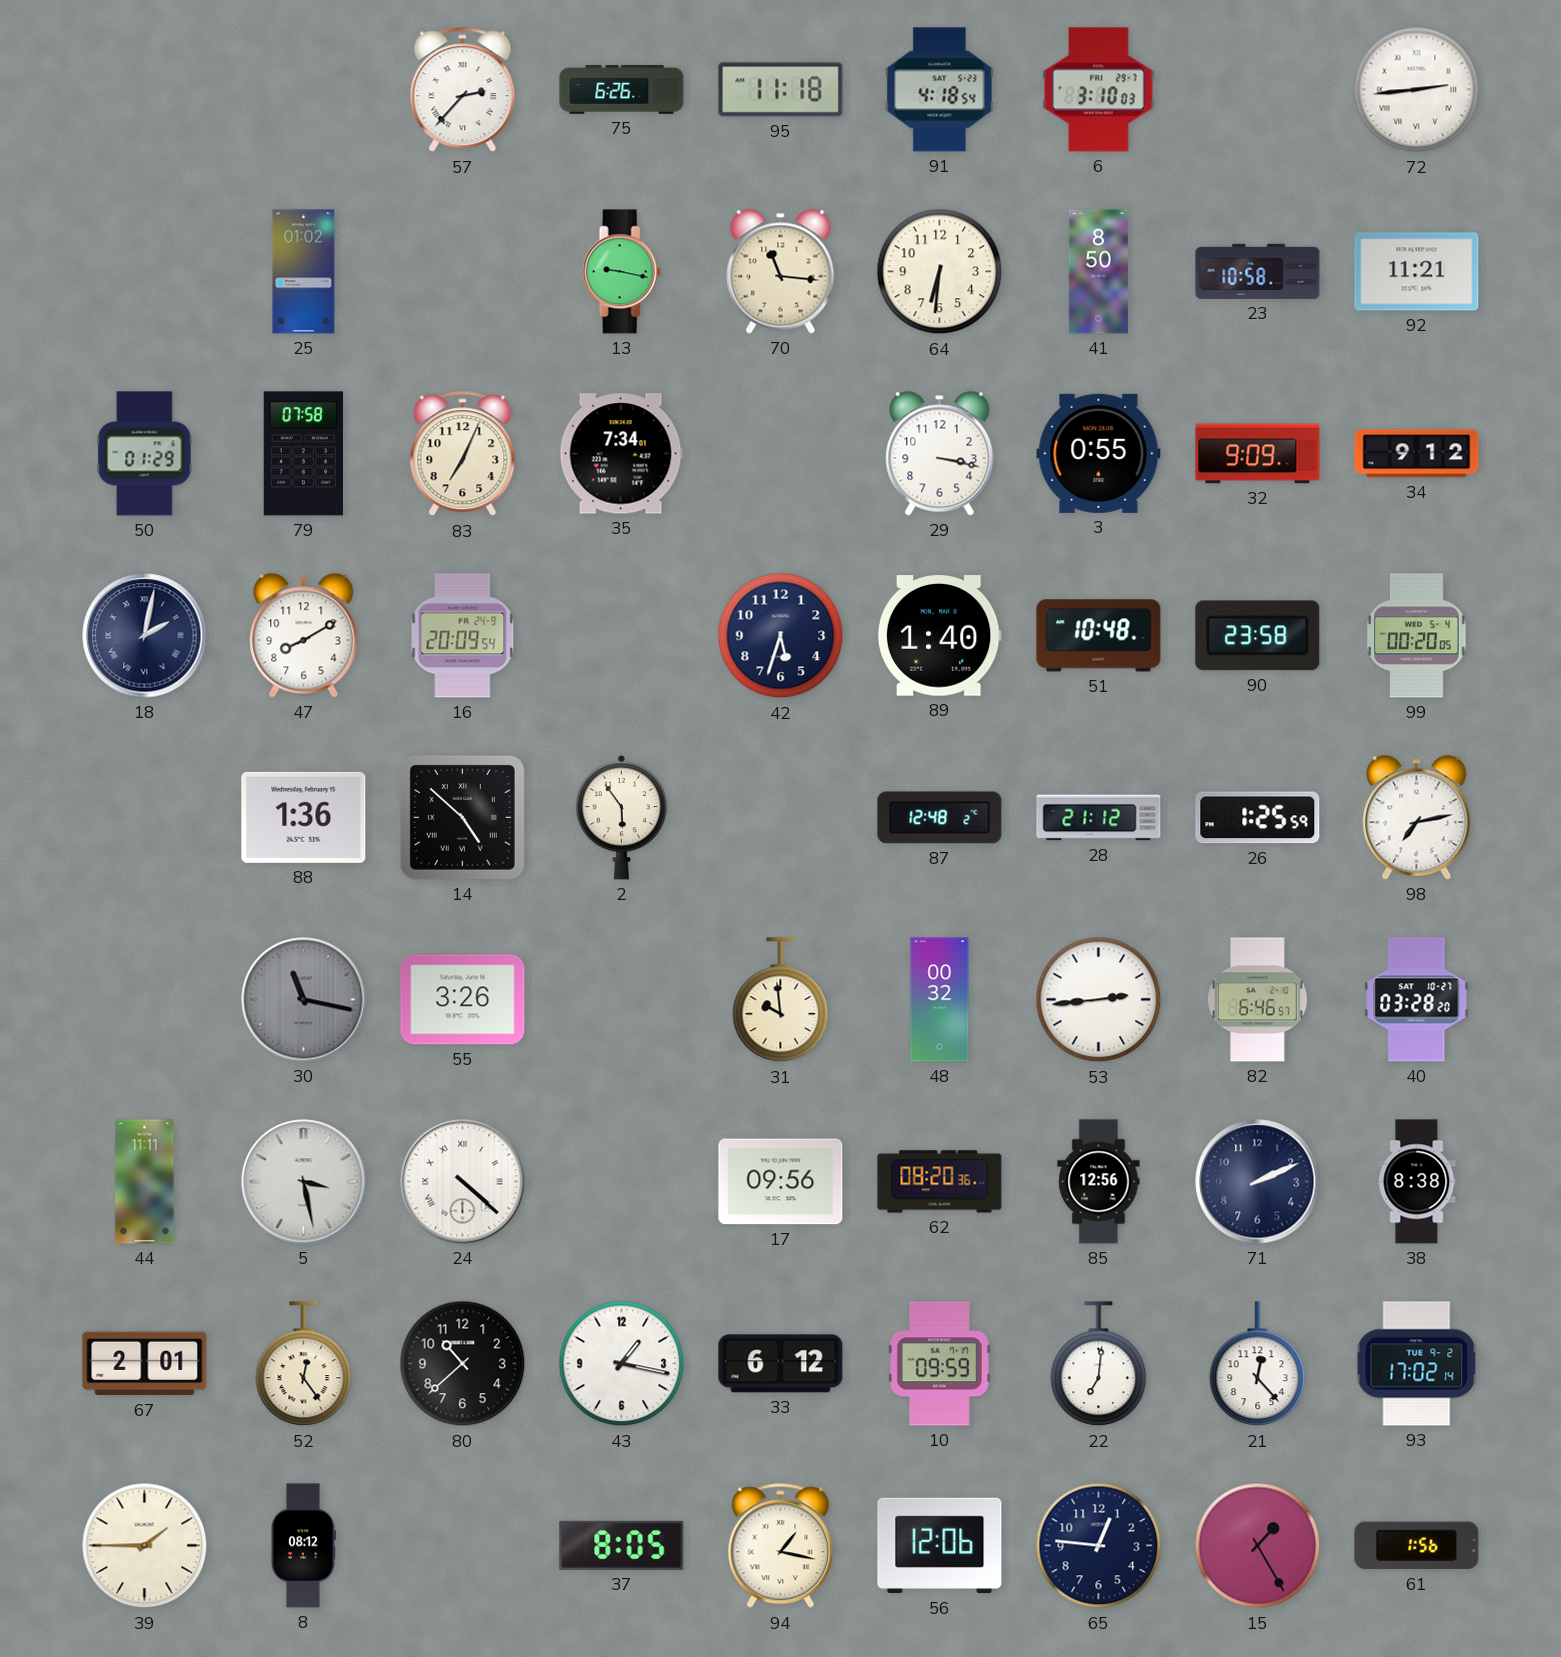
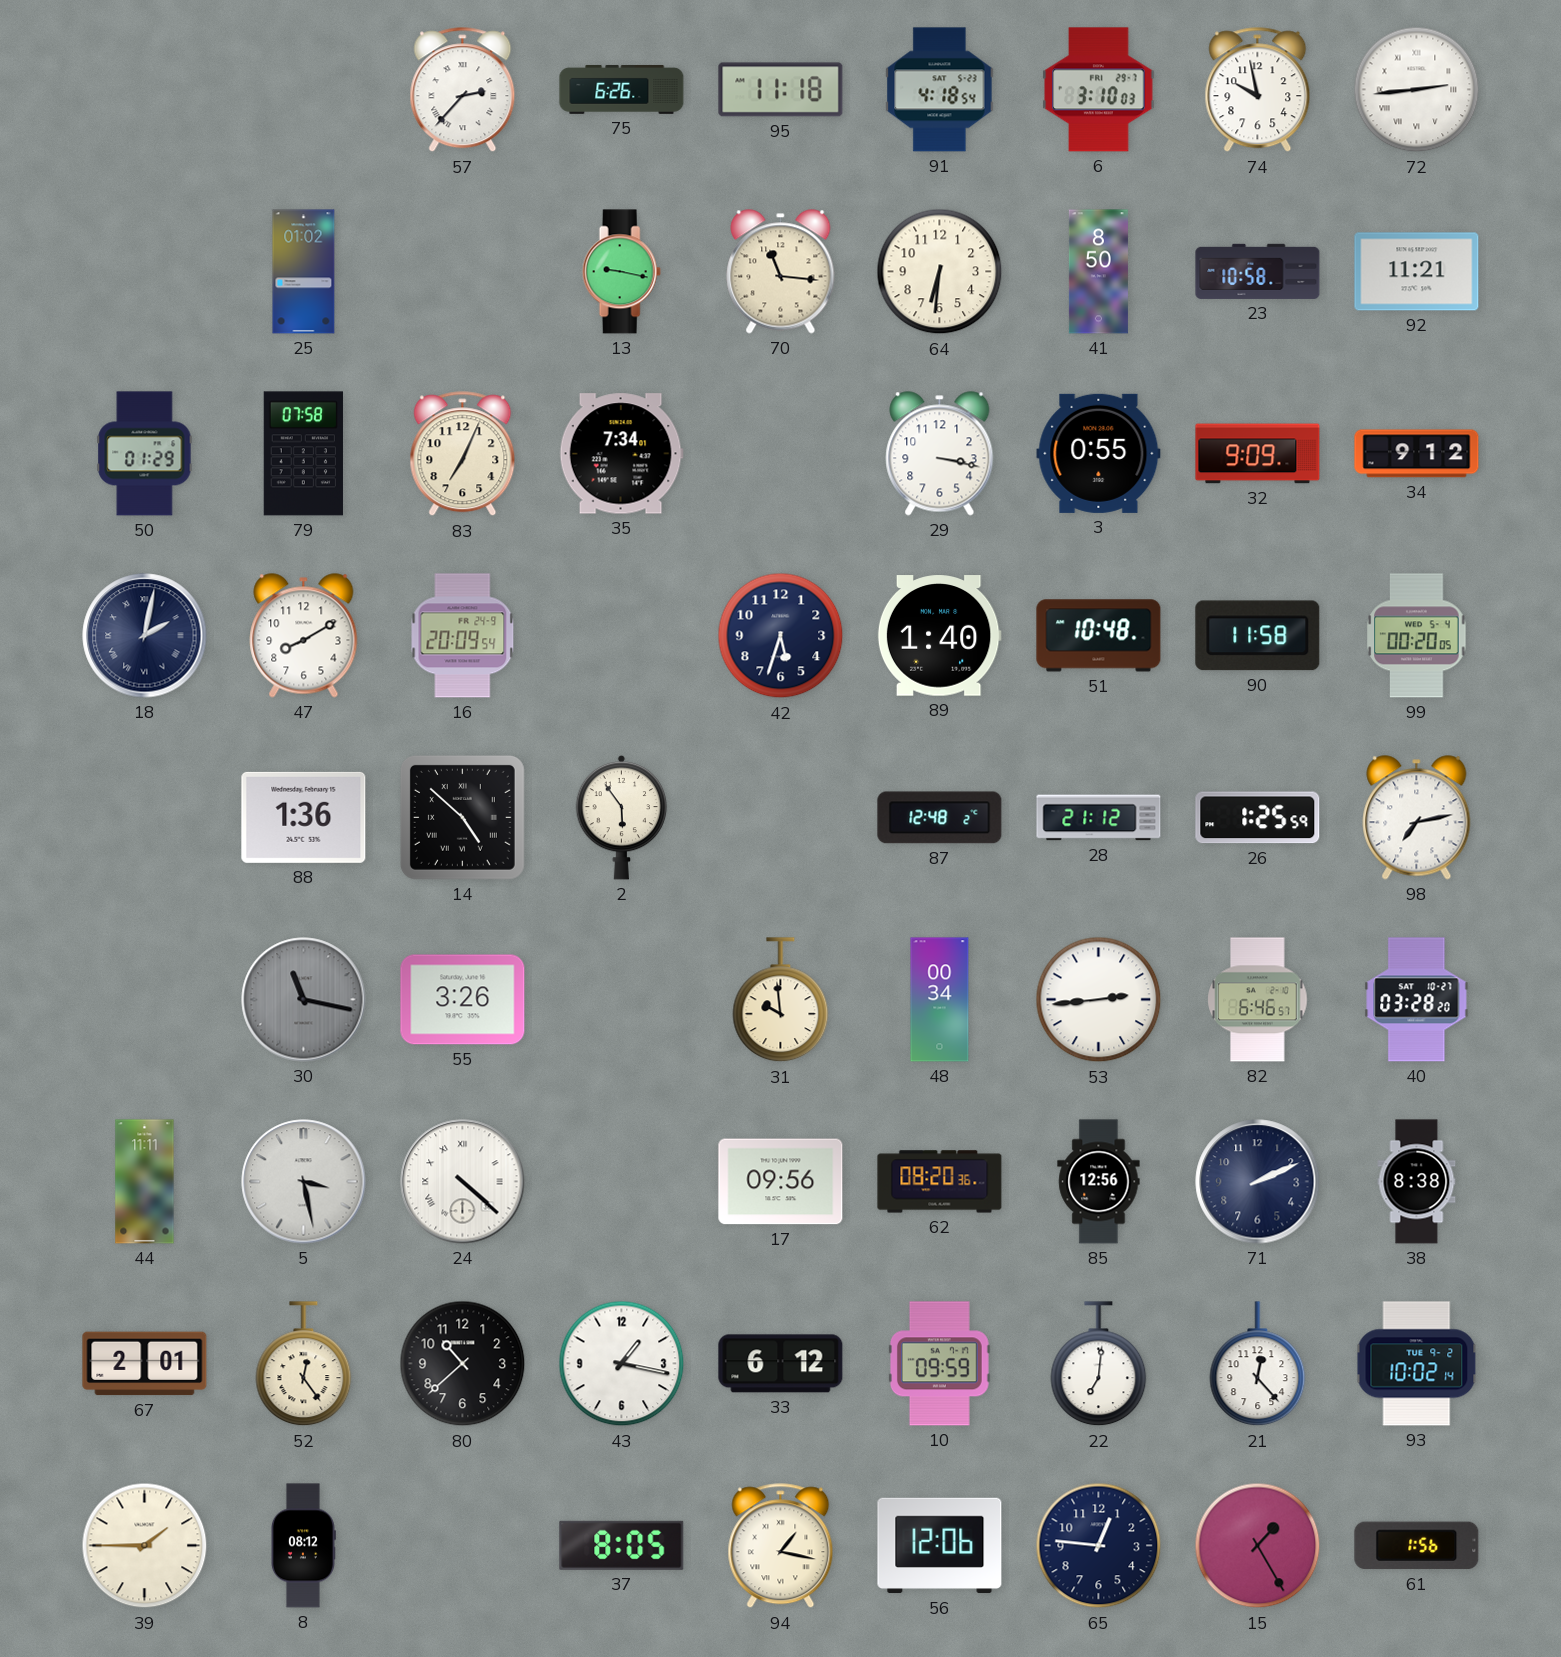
74: none -> 9:58
90: 23:58 -> 11:58
48: 00:32 -> 00:34
93: 17:02 -> 10:02
